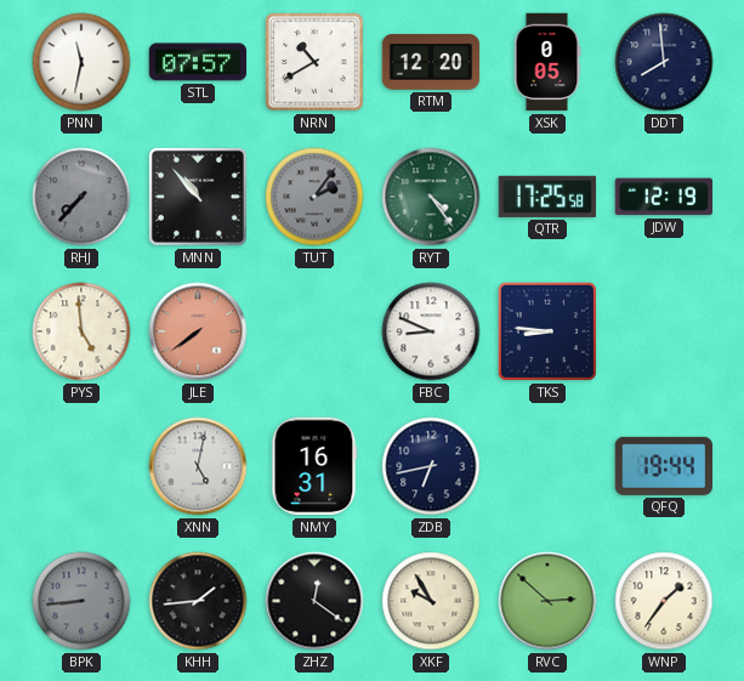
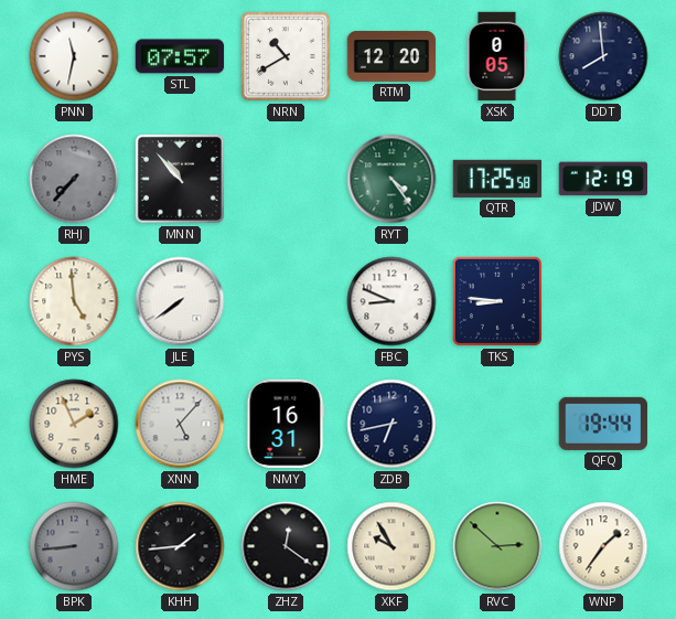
TUT: 2:06 -> none
JLE dial: salmon -> white
HME: none -> 1:56
XNN: 5:02 -> 5:07
